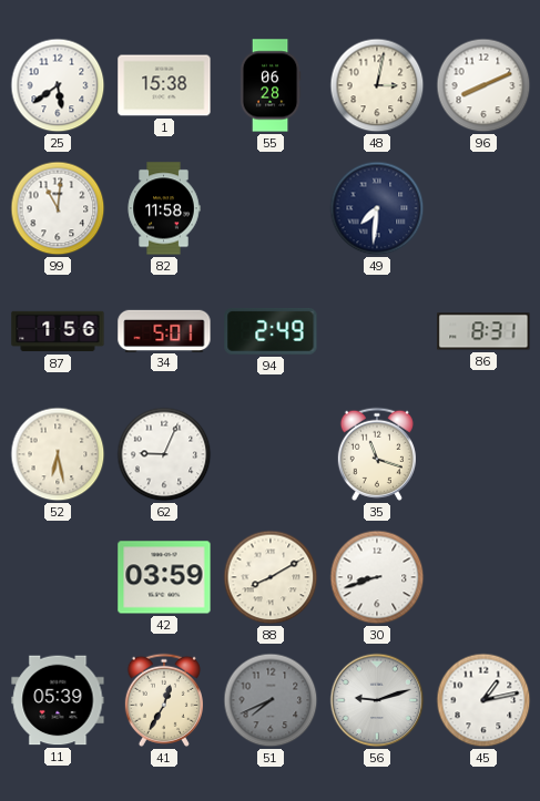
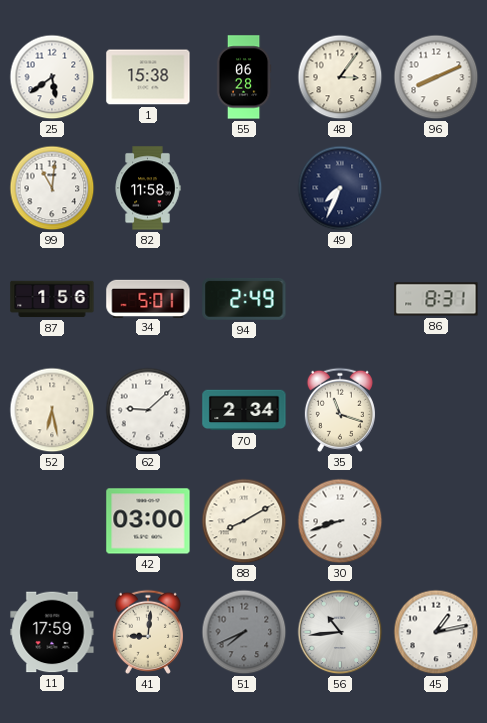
48: 3:02 -> 3:06
49: 7:31 -> 7:34
62: 9:04 -> 9:08
70: none -> 2:34
42: 03:59 -> 03:00
11: 05:39 -> 17:59
41: 12:35 -> 9:01
56: 9:12 -> 10:44
